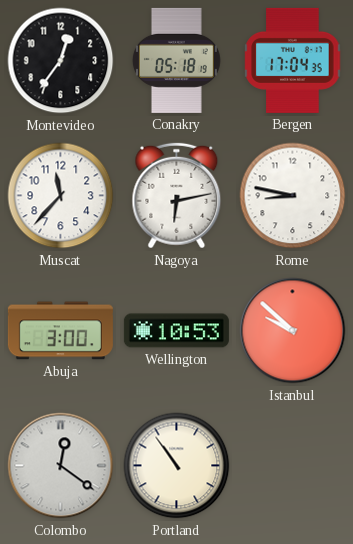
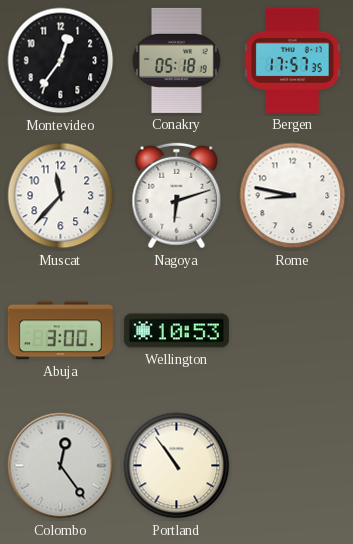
Bergen: 17:04 -> 17:57
Nagoya: 6:13 -> 6:12
Istanbul: 9:52 -> none
Colombo: 12:21 -> 12:24
